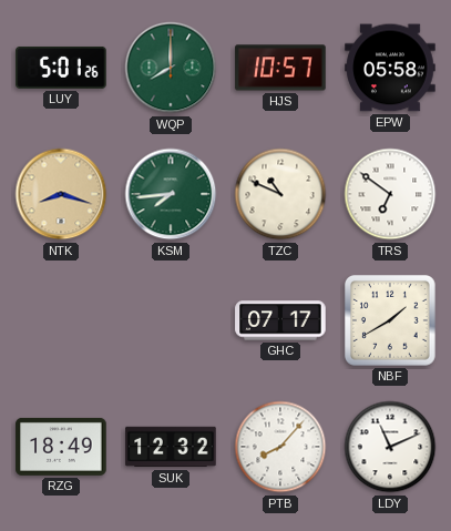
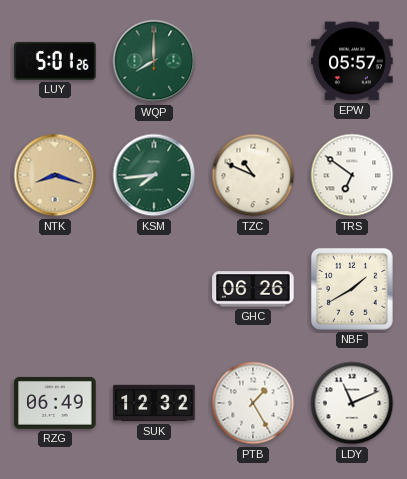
HJS: 10:57 -> none
EPW: 05:58 -> 05:57
GHC: 07:17 -> 06:26
RZG: 18:49 -> 06:49
PTB: 8:07 -> 1:25
